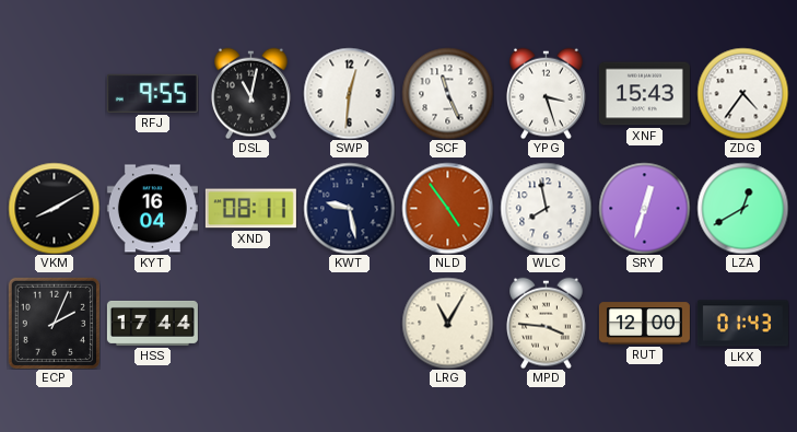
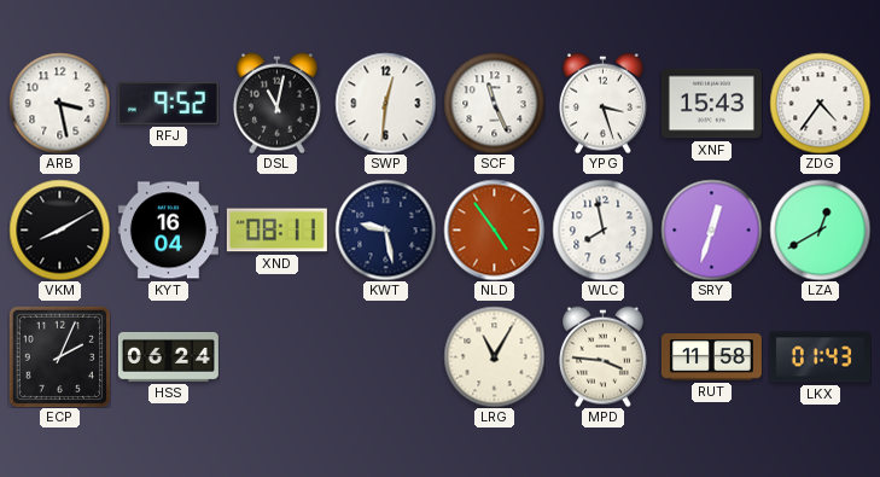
ARB: none -> 3:28
RFJ: 9:55 -> 9:52
HSS: 17:44 -> 06:24
RUT: 12:00 -> 11:58
